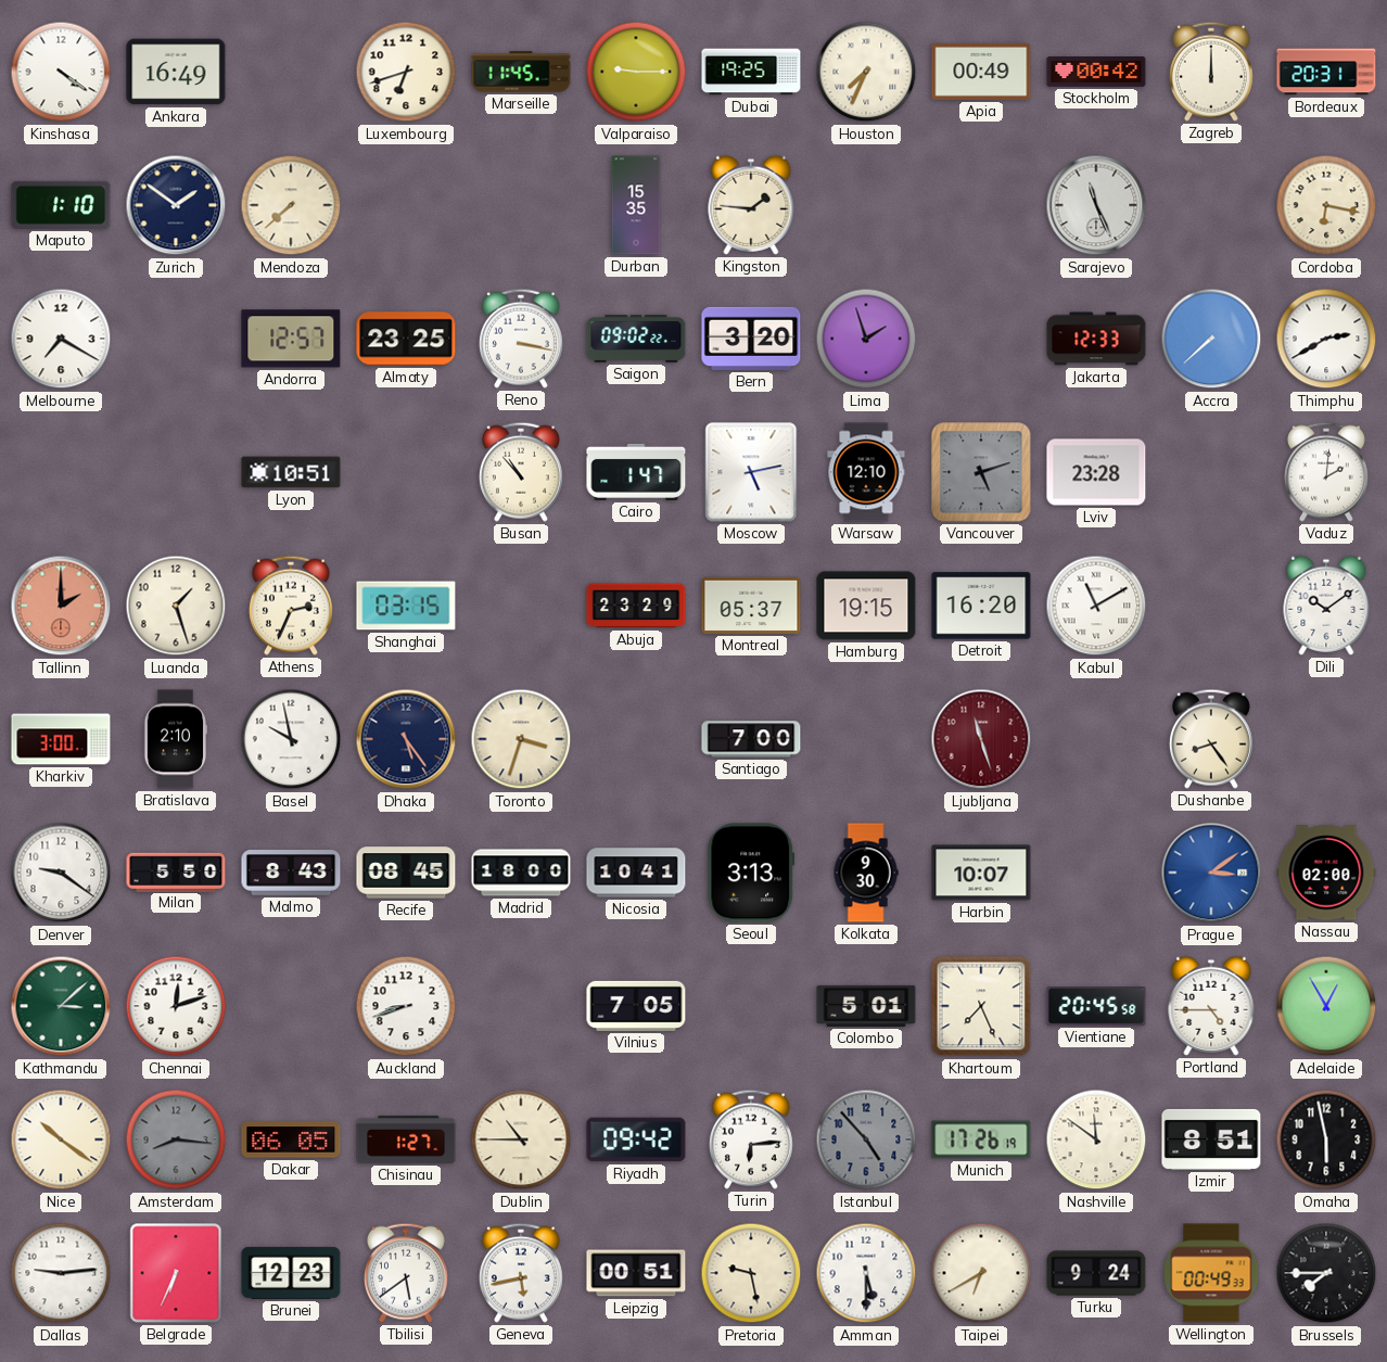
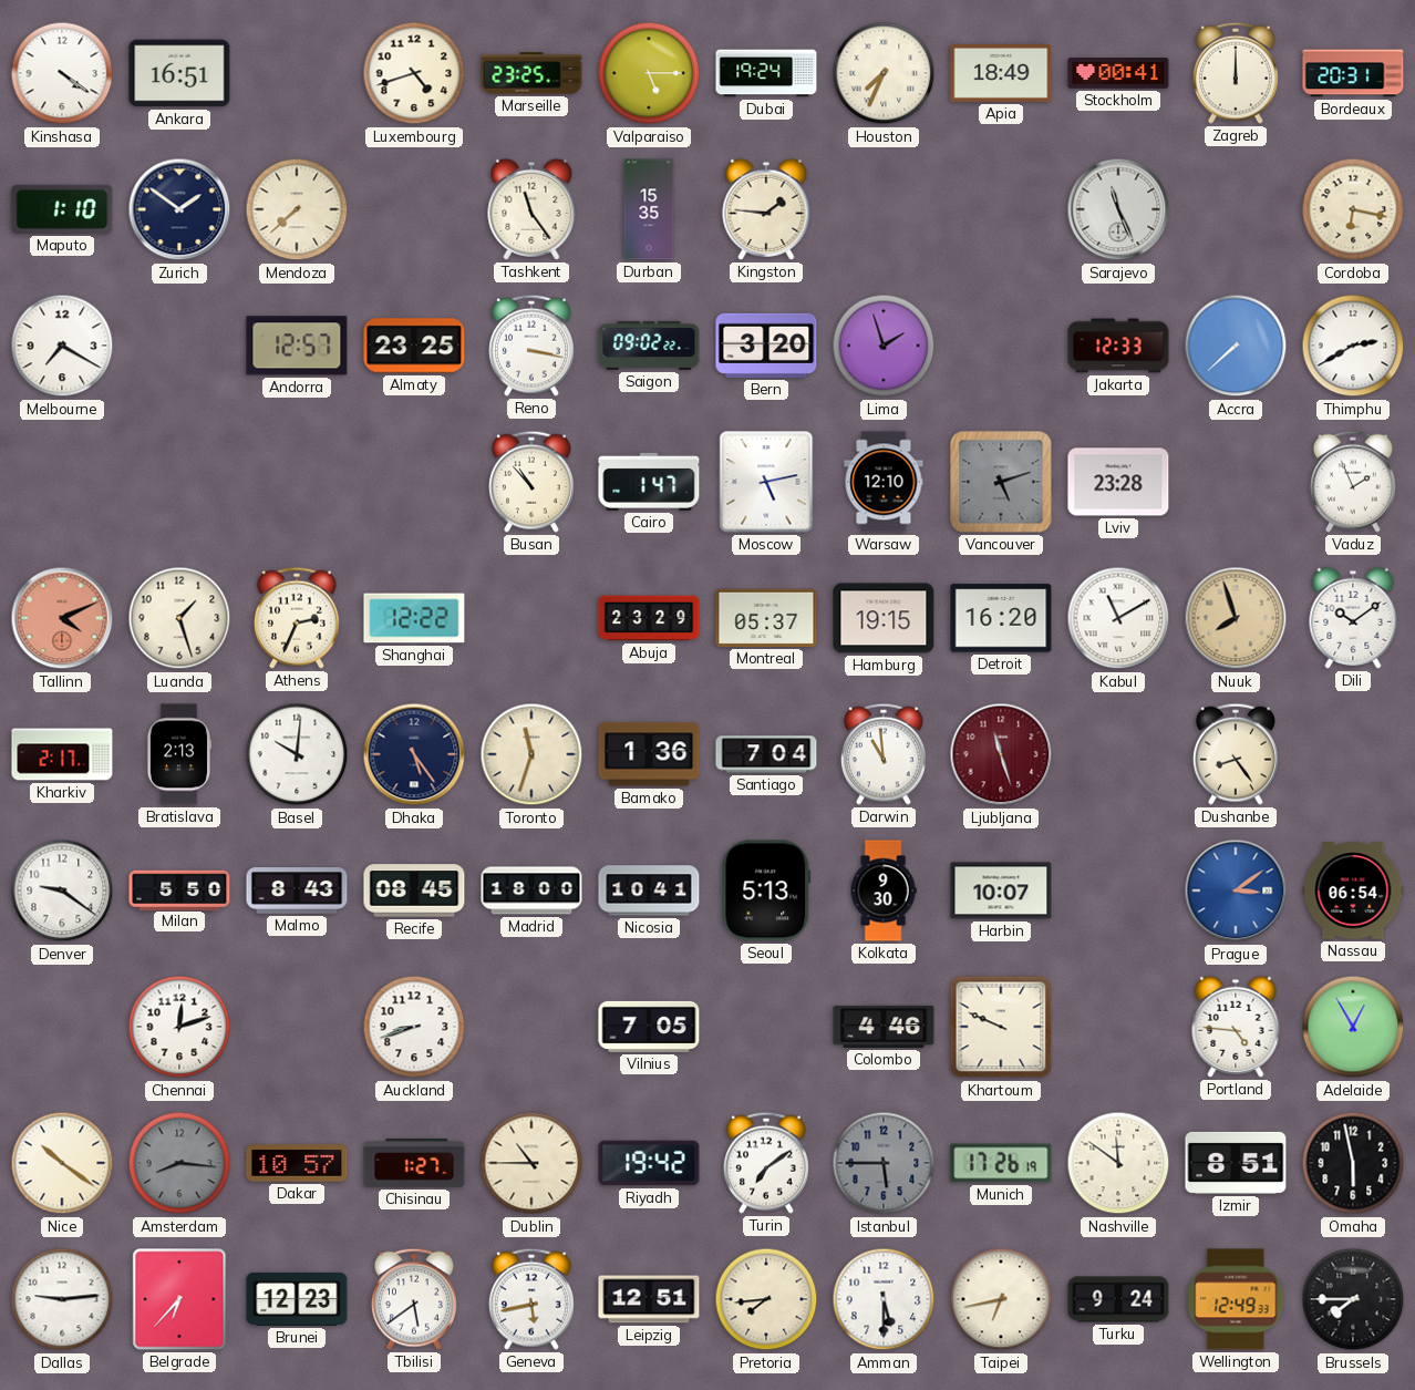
Ankara: 16:49 -> 16:51
Luxembourg: 6:42 -> 4:42
Marseille: 11:45 -> 23:25
Valparaiso: 9:15 -> 5:15
Dubai: 19:25 -> 19:24
Apia: 00:49 -> 18:49
Stockholm: 00:42 -> 00:41
Tashkent: none -> 11:24
Lyon: 10:51 -> none
Vaduz: 2:01 -> 1:56
Tallinn: 2:00 -> 4:11
Shanghai: 03:15 -> 12:22
Nuuk: none -> 7:57
Kharkiv: 3:00 -> 2:17
Bratislava: 2:10 -> 2:13
Basel: 9:58 -> 10:01
Toronto: 3:33 -> 11:33
Bamako: none -> 1:36
Santiago: 7:00 -> 7:04
Darwin: none -> 10:59
Seoul: 3:13 -> 5:13
Nassau: 02:00 -> 06:54
Kathmandu: 3:08 -> none
Colombo: 5:01 -> 4:46
Khartoum: 7:26 -> 9:49
Vientiane: 20:45 -> none
Portland: 4:45 -> 4:46
Dakar: 06:05 -> 10:57
Riyadh: 09:42 -> 19:42
Turin: 6:14 -> 7:09
Istanbul: 4:53 -> 5:45
Belgrade: 6:34 -> 6:37
Leipzig: 00:51 -> 12:51
Pretoria: 9:28 -> 7:44
Taipei: 6:40 -> 6:43
Wellington: 00:49 -> 12:49
